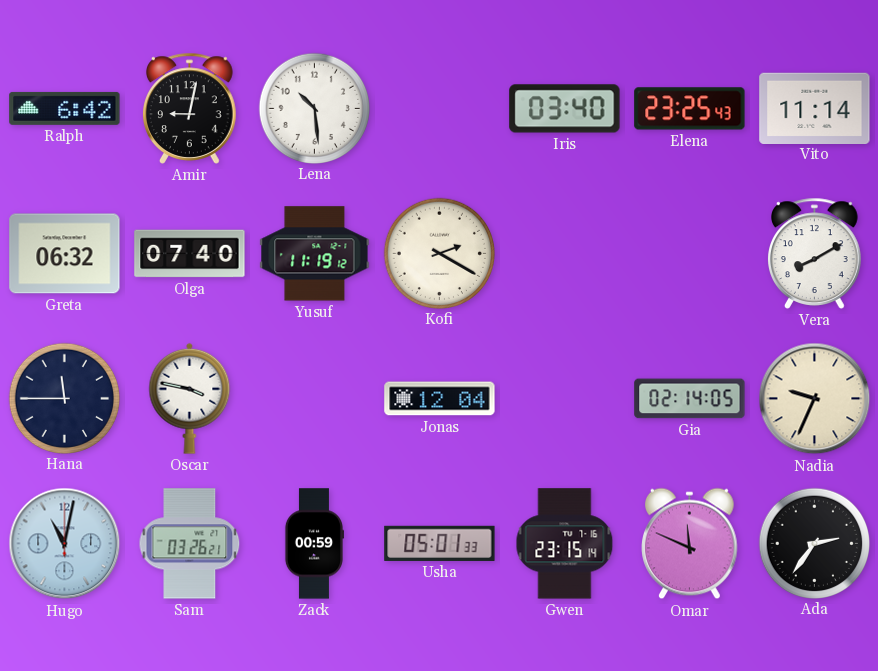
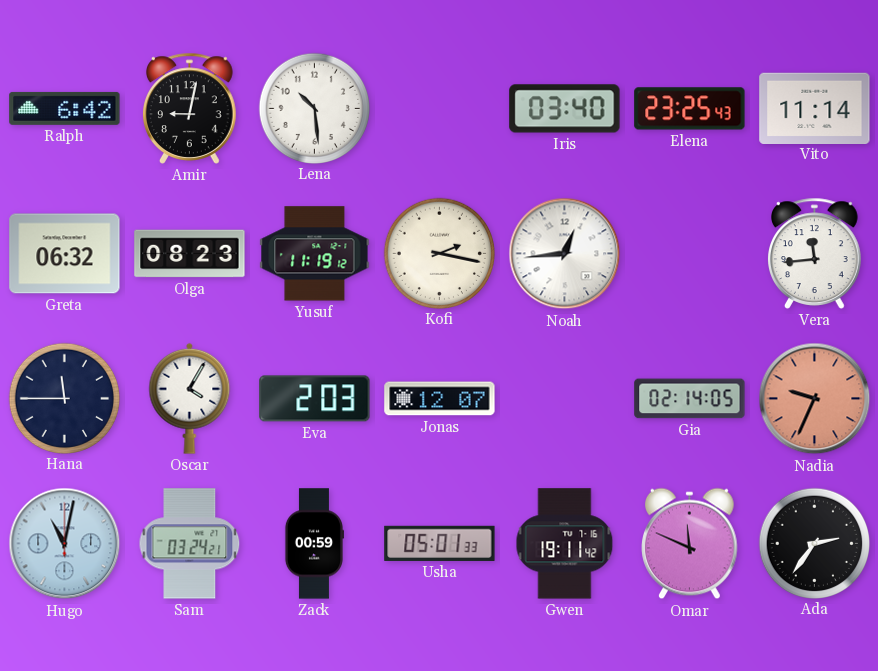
Olga: 07:40 -> 08:23
Kofi: 2:20 -> 2:17
Noah: none -> 12:44
Vera: 8:10 -> 11:44
Oscar: 3:47 -> 4:05
Eva: none -> 2:03
Jonas: 12:04 -> 12:07
Nadia dial: cream -> salmon
Sam: 03:26 -> 03:24
Gwen: 23:15 -> 19:11
